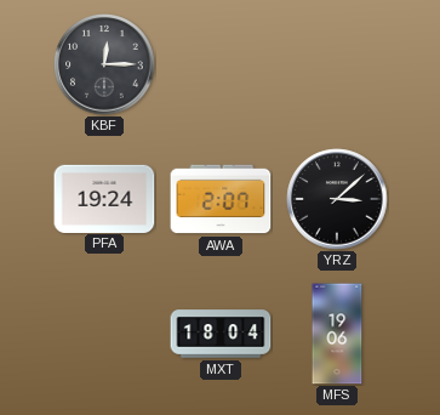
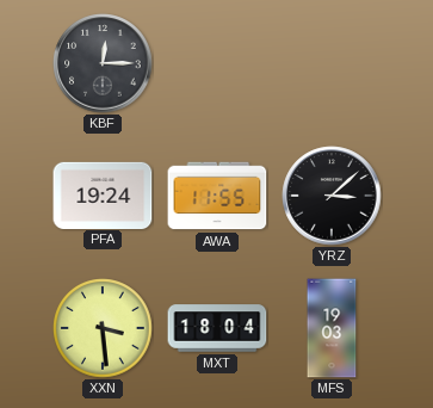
AWA: 2:07 -> 11:55
XXN: none -> 3:29
MFS: 19:06 -> 19:03
